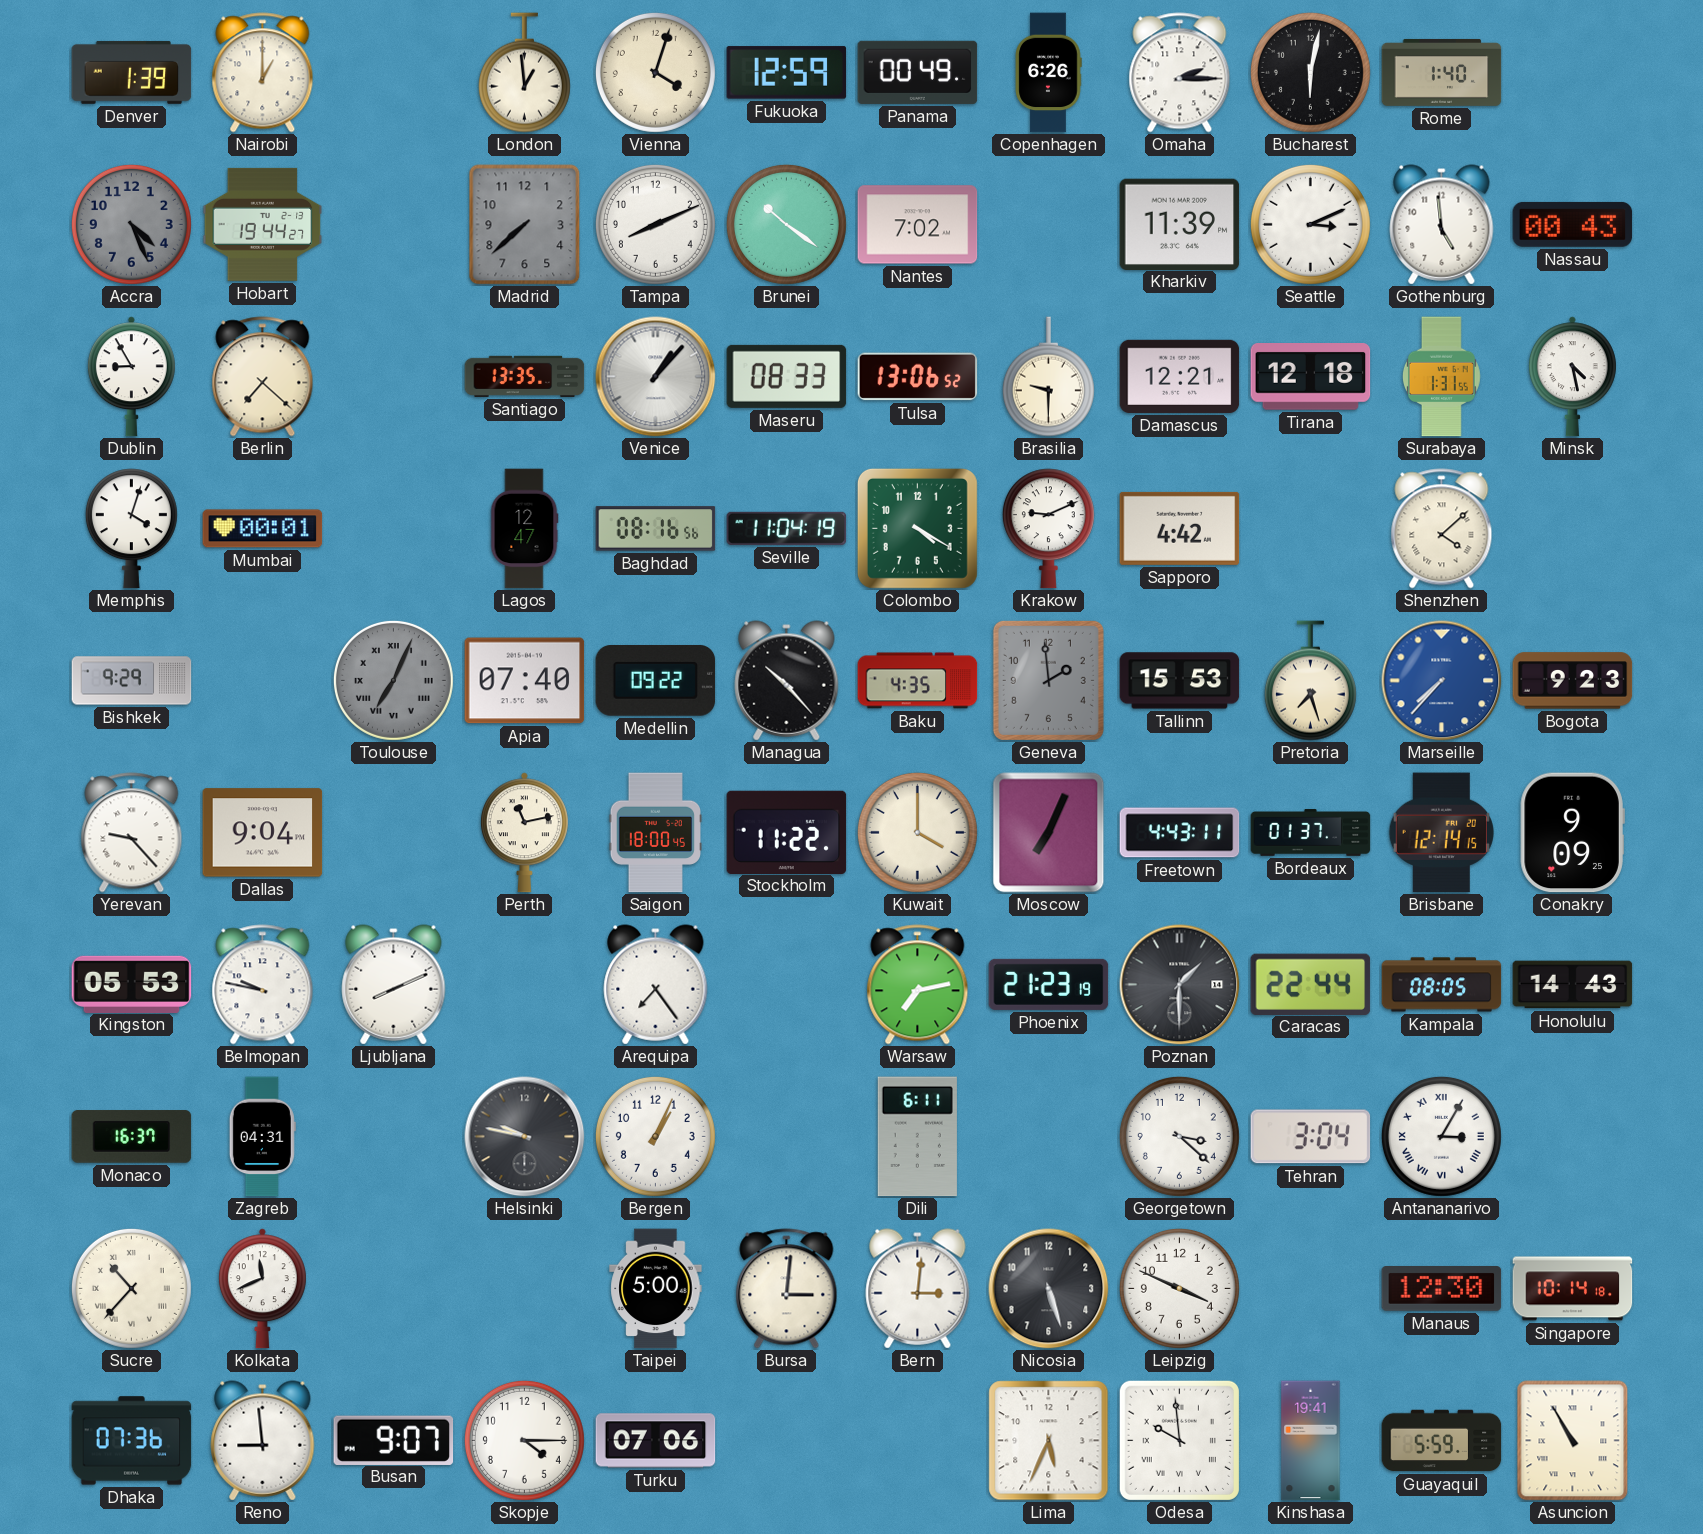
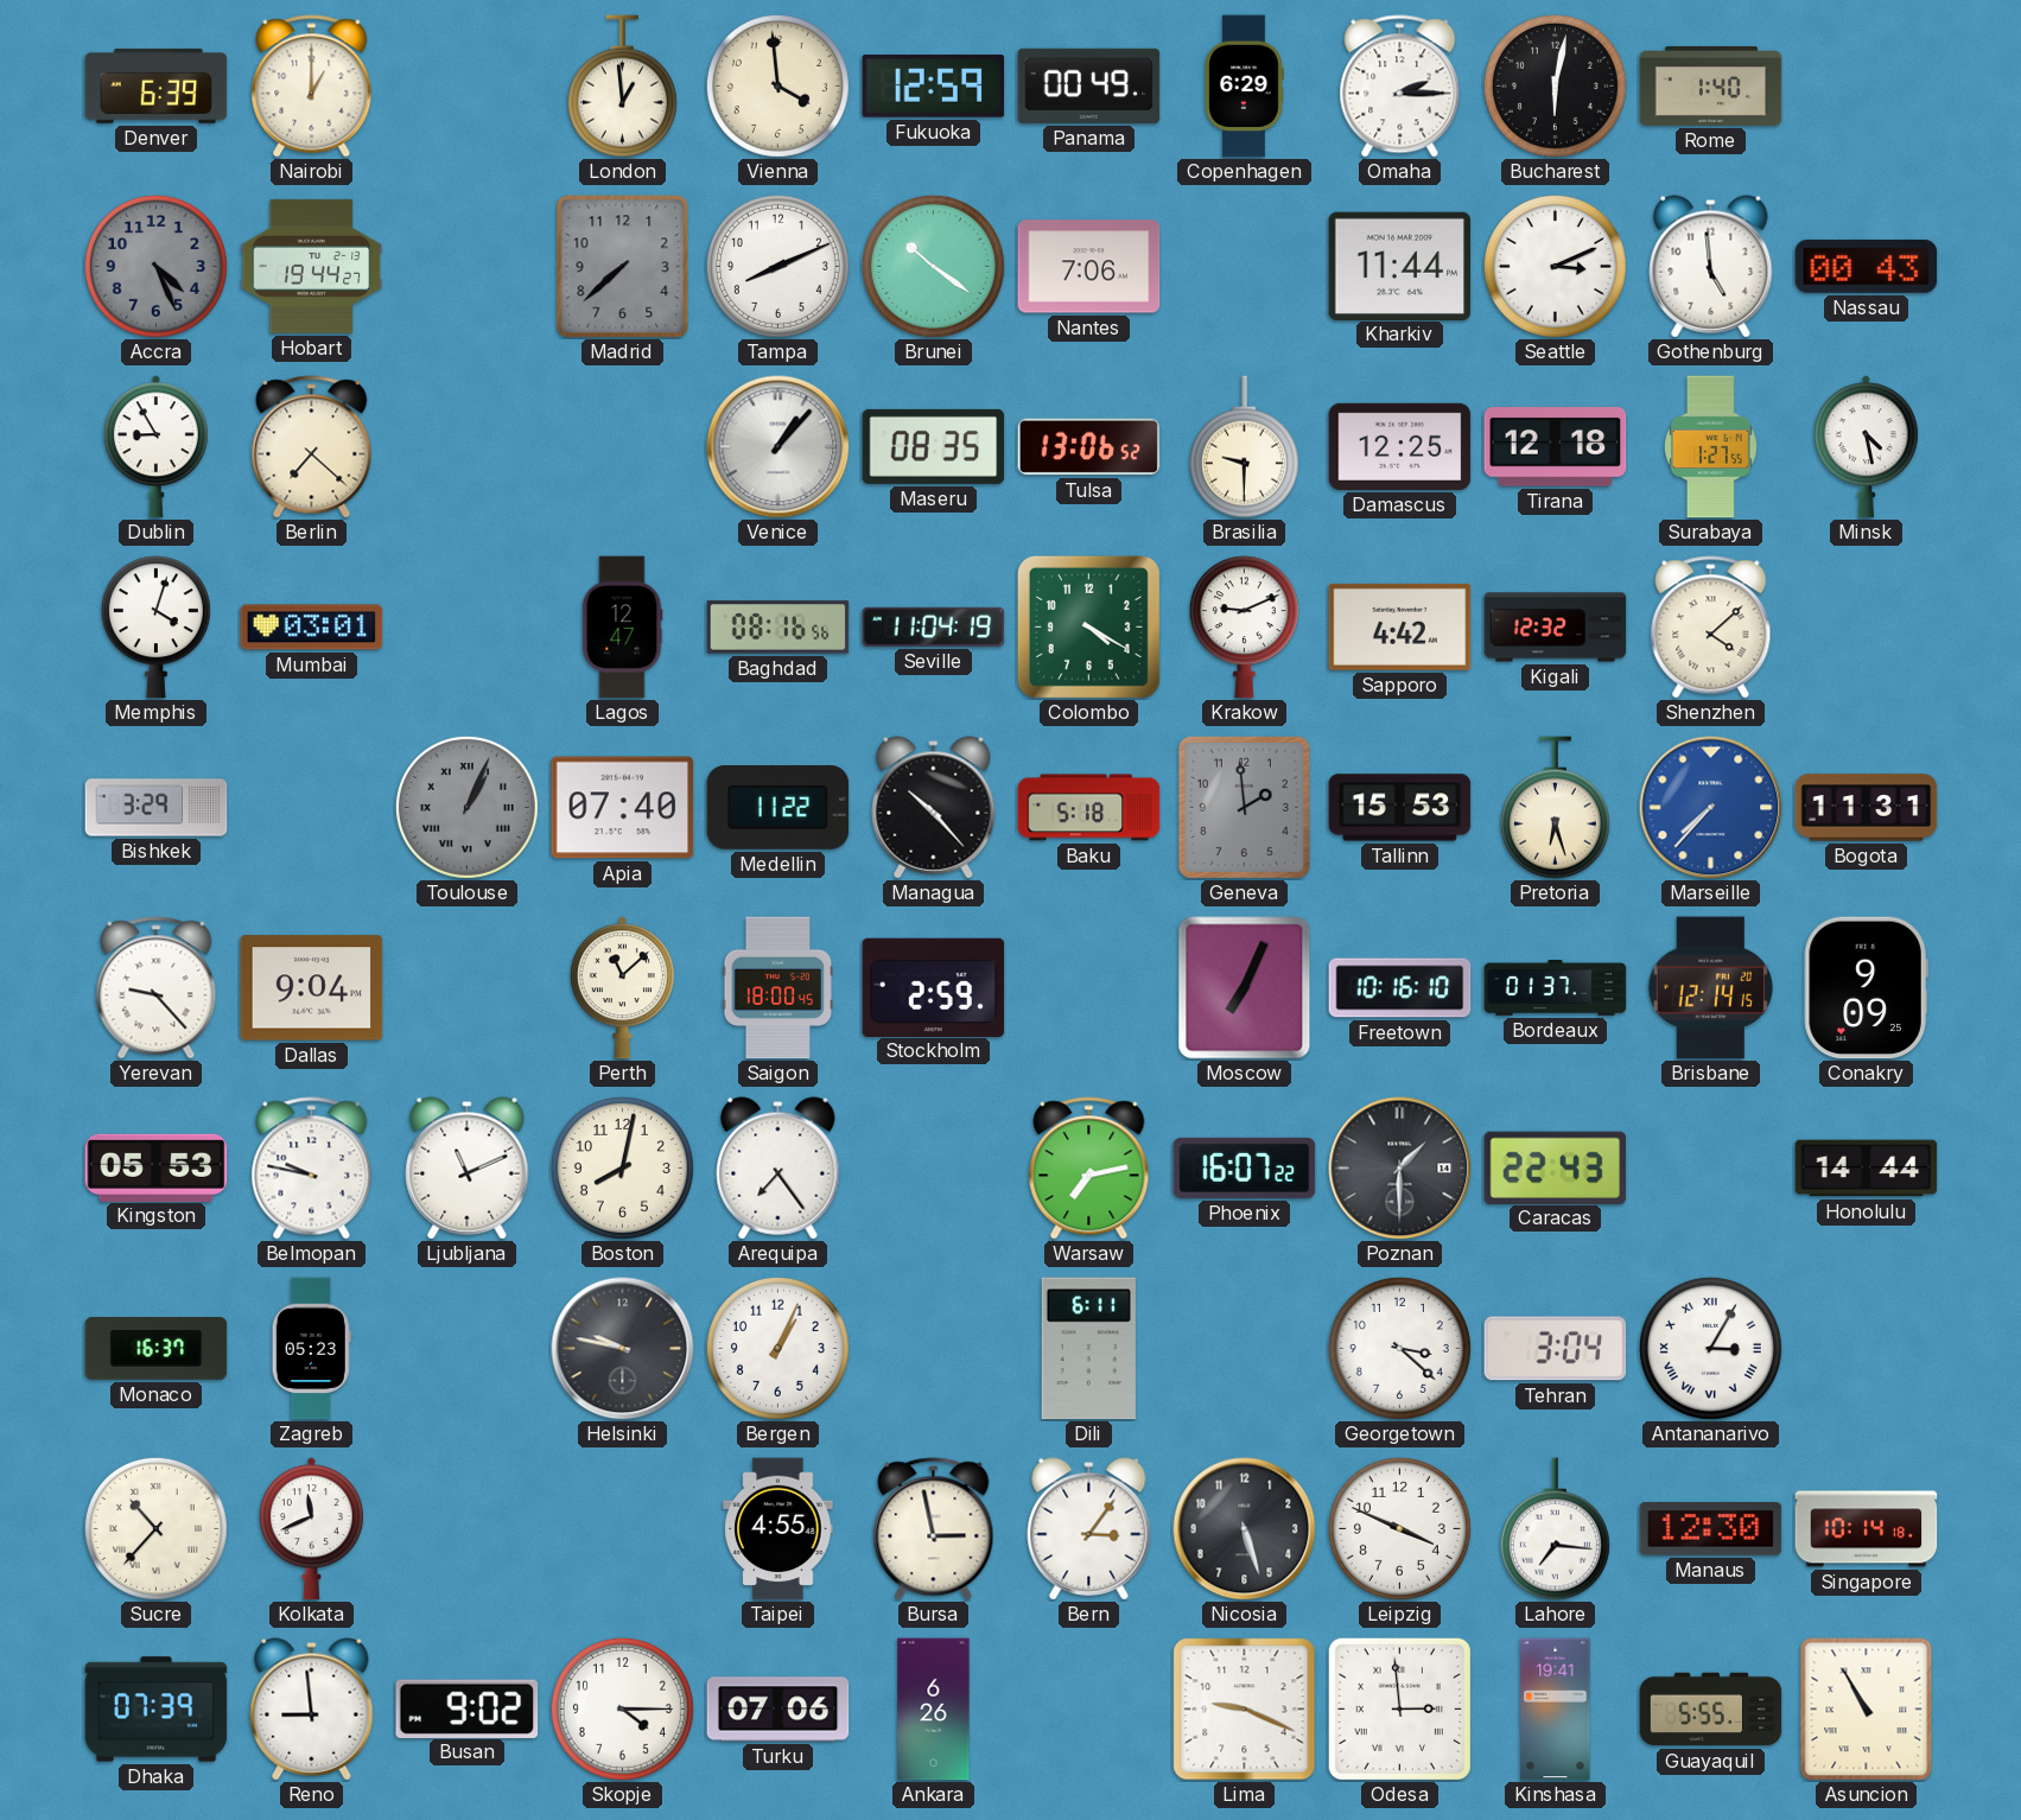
Denver: 1:39 -> 6:39
Vienna: 4:03 -> 3:59
Copenhagen: 6:26 -> 6:29
Nantes: 7:02 -> 7:06
Kharkiv: 11:39 -> 11:44
Santiago: 13:35 -> none
Maseru: 08:33 -> 08:35
Damascus: 12:21 -> 12:25
Surabaya: 1:31 -> 1:27
Mumbai: 00:01 -> 03:01
Kigali: none -> 12:32
Bishkek: 9:29 -> 3:29
Toulouse: 7:04 -> 1:04
Medellin: 09:22 -> 11:22
Baku: 4:35 -> 5:18
Pretoria: 7:27 -> 6:27
Bogota: 9:23 -> 11:31
Perth: 11:13 -> 11:08
Stockholm: 11:22 -> 2:59
Kuwait: 4:00 -> none
Freetown: 4:43 -> 10:16
Ljubljana: 8:11 -> 11:11
Boston: none -> 8:02
Phoenix: 21:23 -> 16:07
Caracas: 22:44 -> 22:43
Kampala: 08:05 -> none
Honolulu: 14:43 -> 14:44
Zagreb: 04:31 -> 05:23
Taipei: 5:00 -> 4:55
Bursa: 3:01 -> 2:58
Bern: 3:01 -> 3:06
Lahore: none -> 7:16
Dhaka: 07:36 -> 07:39
Busan: 9:07 -> 9:02
Ankara: none -> 6:26
Lima: 5:34 -> 9:19
Odesa: 9:59 -> 2:59
Guayaquil: 5:59 -> 5:55
